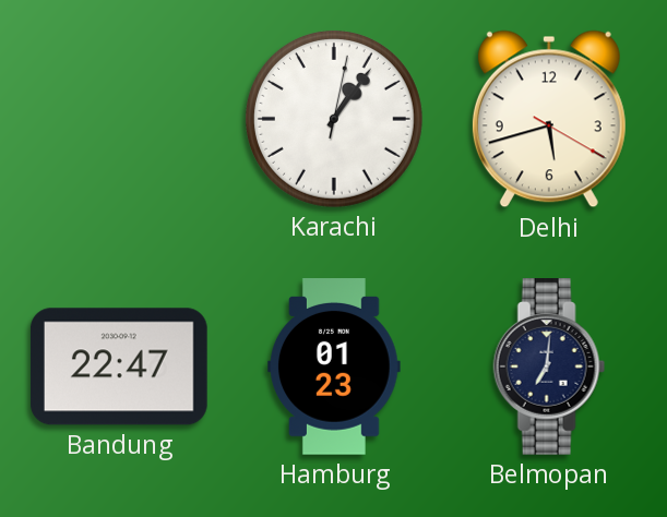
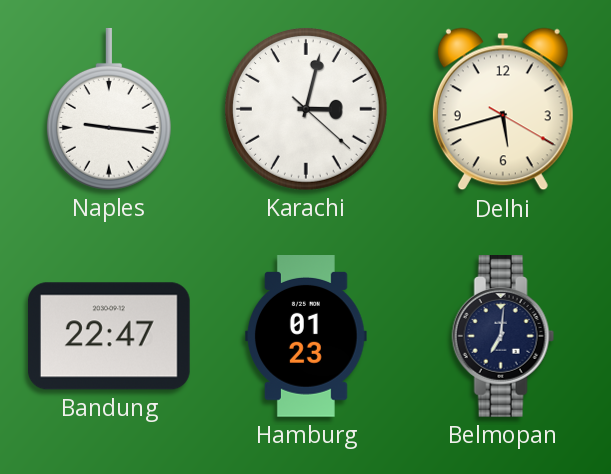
Naples: none -> 9:16
Karachi: 1:06 -> 3:02
